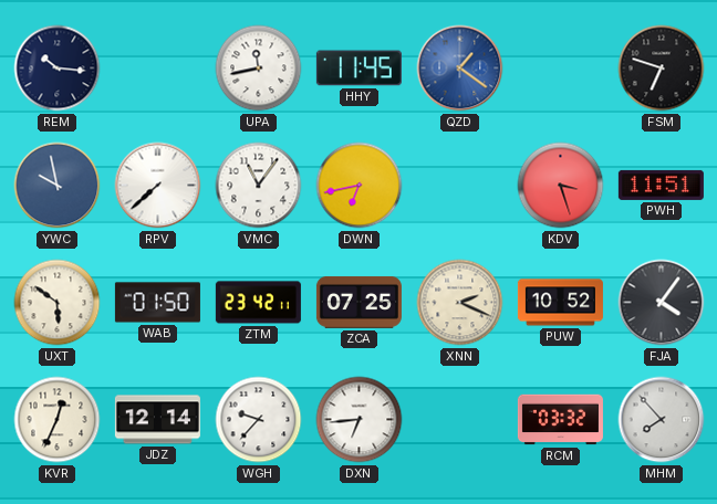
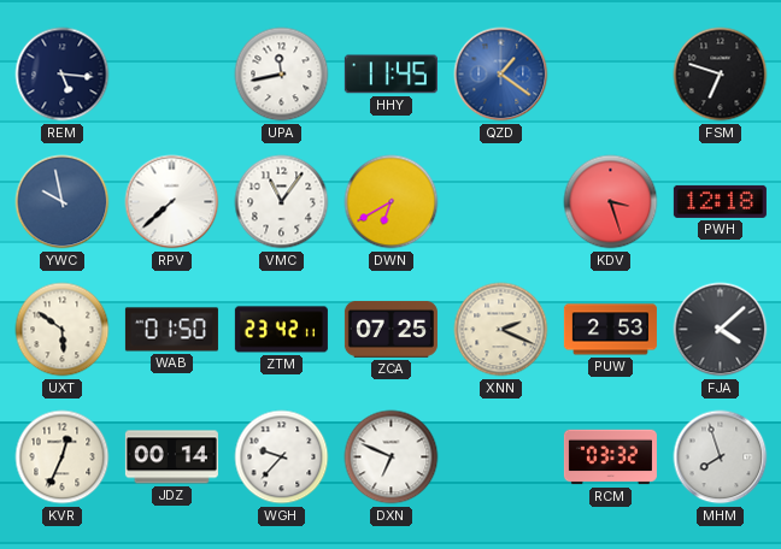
REM: 10:16 -> 5:16
DWN: 6:43 -> 6:40
PWH: 11:51 -> 12:18
PUW: 10:52 -> 2:53
FJA: 4:06 -> 4:08
JDZ: 12:14 -> 00:14
DXN: 6:44 -> 6:49
MHM: 7:53 -> 7:57
